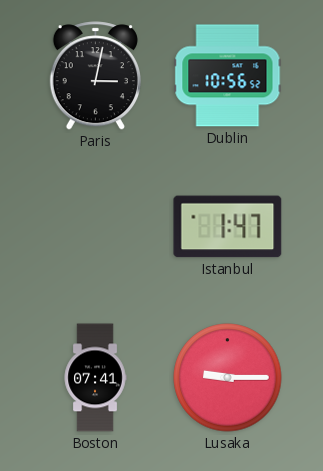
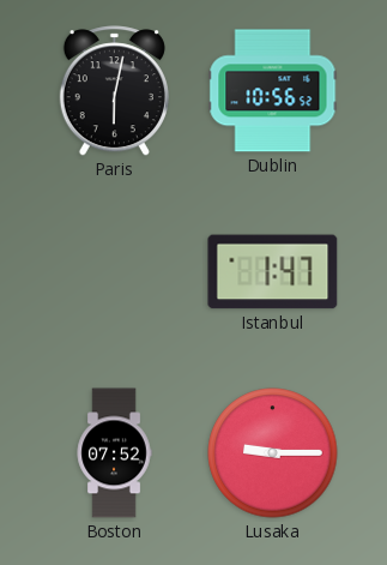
Paris: 3:02 -> 6:02
Boston: 07:41 -> 07:52
